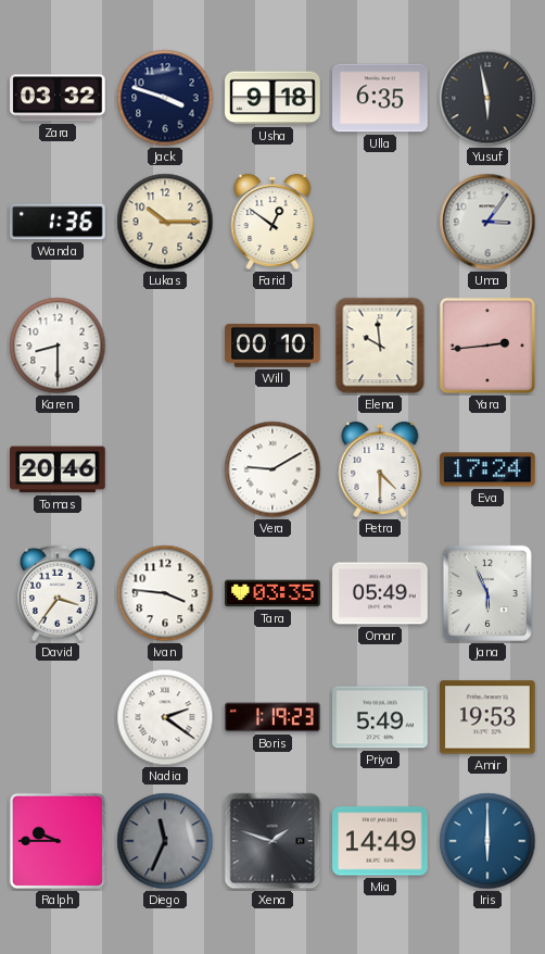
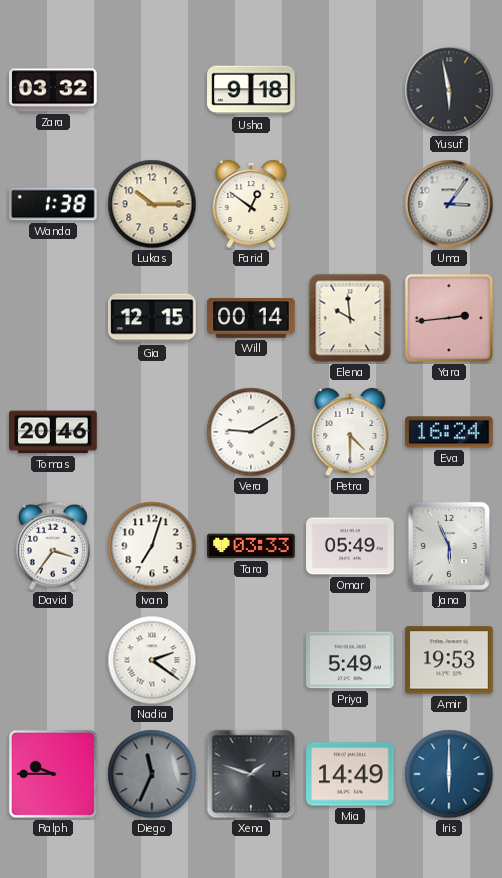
Jack: 3:48 -> none
Ulla: 6:35 -> none
Wanda: 1:36 -> 1:38
Karen: 8:30 -> none
Gia: none -> 12:15
Will: 00:10 -> 00:14
Eva: 17:24 -> 16:24
Ivan: 3:46 -> 7:03
Tara: 03:35 -> 03:33
Boris: 1:19 -> none
